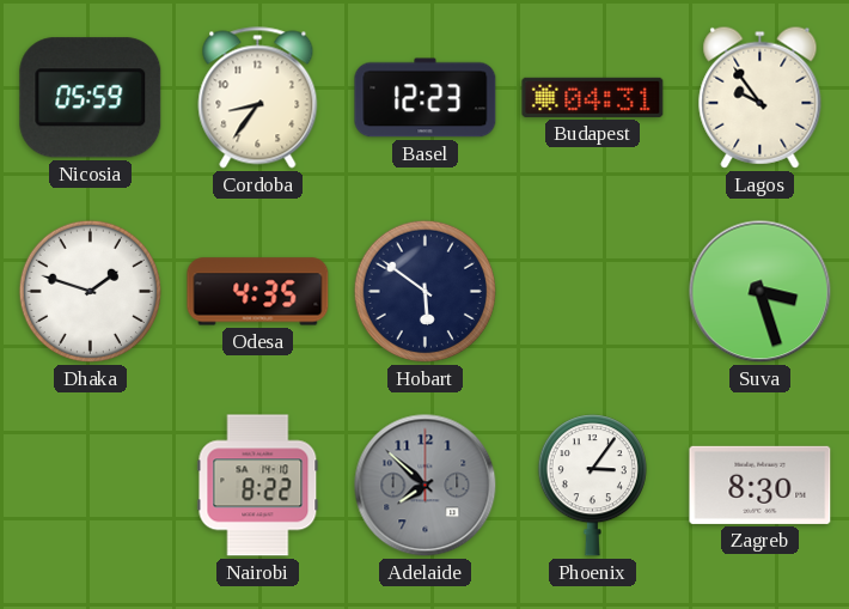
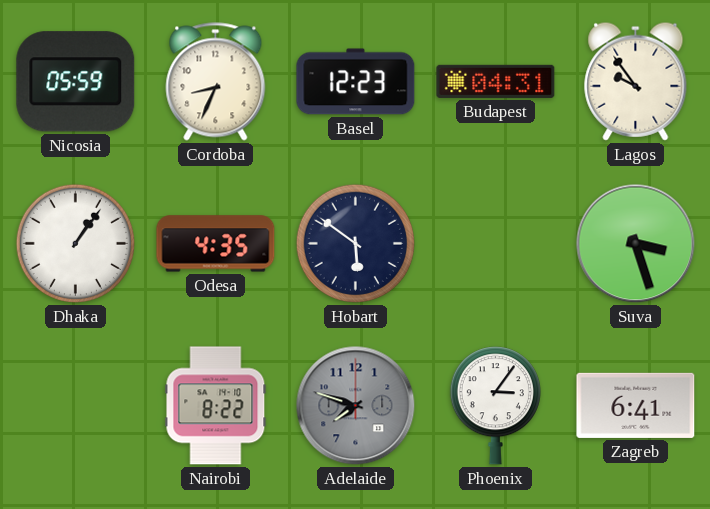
Cordoba: 8:36 -> 8:34
Dhaka: 1:48 -> 1:06
Adelaide: 7:52 -> 7:48
Zagreb: 8:30 -> 6:41
